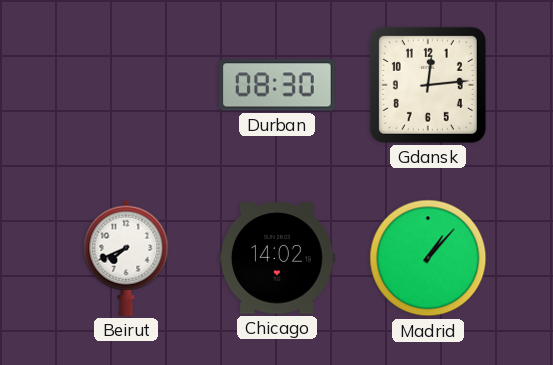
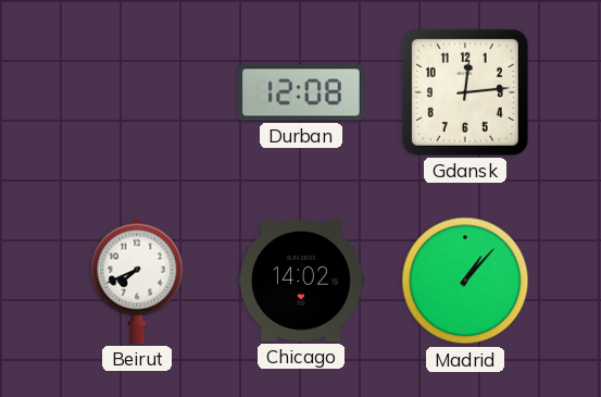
Durban: 08:30 -> 12:08
